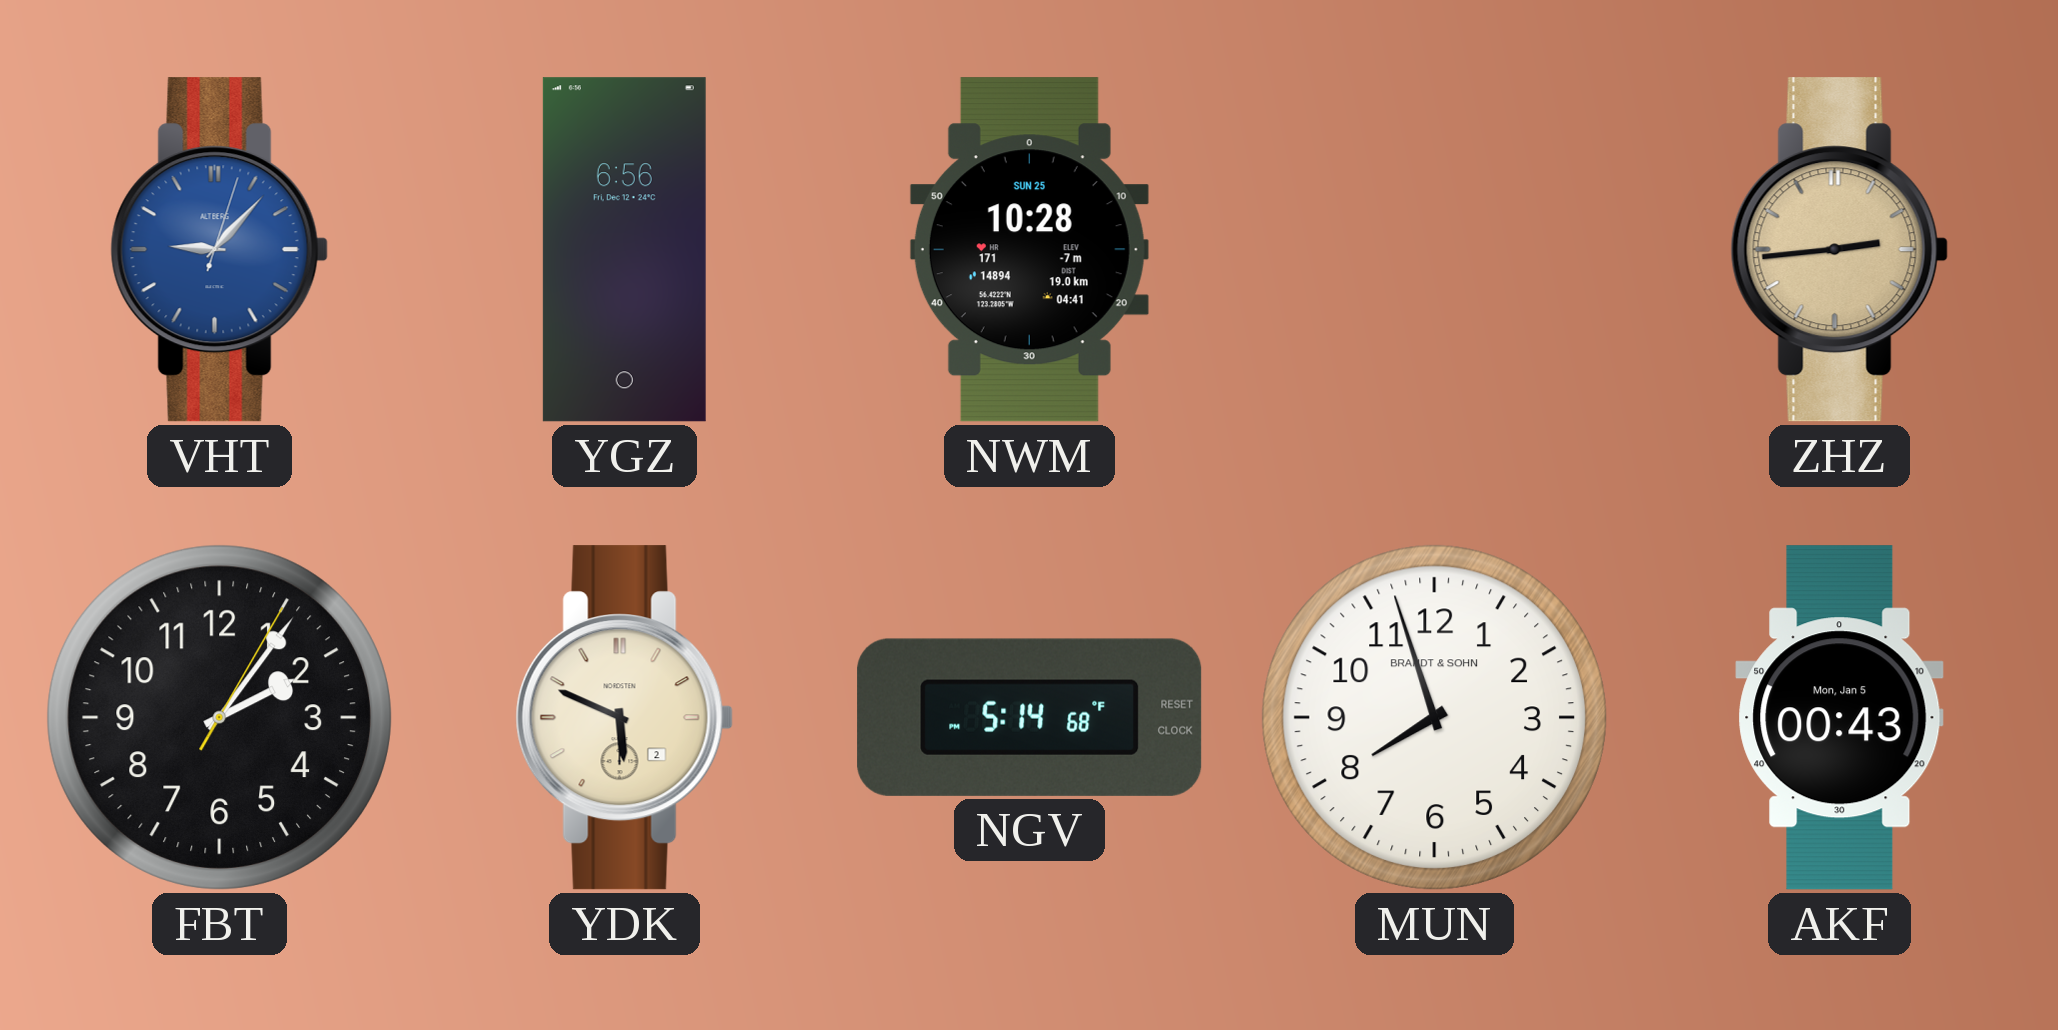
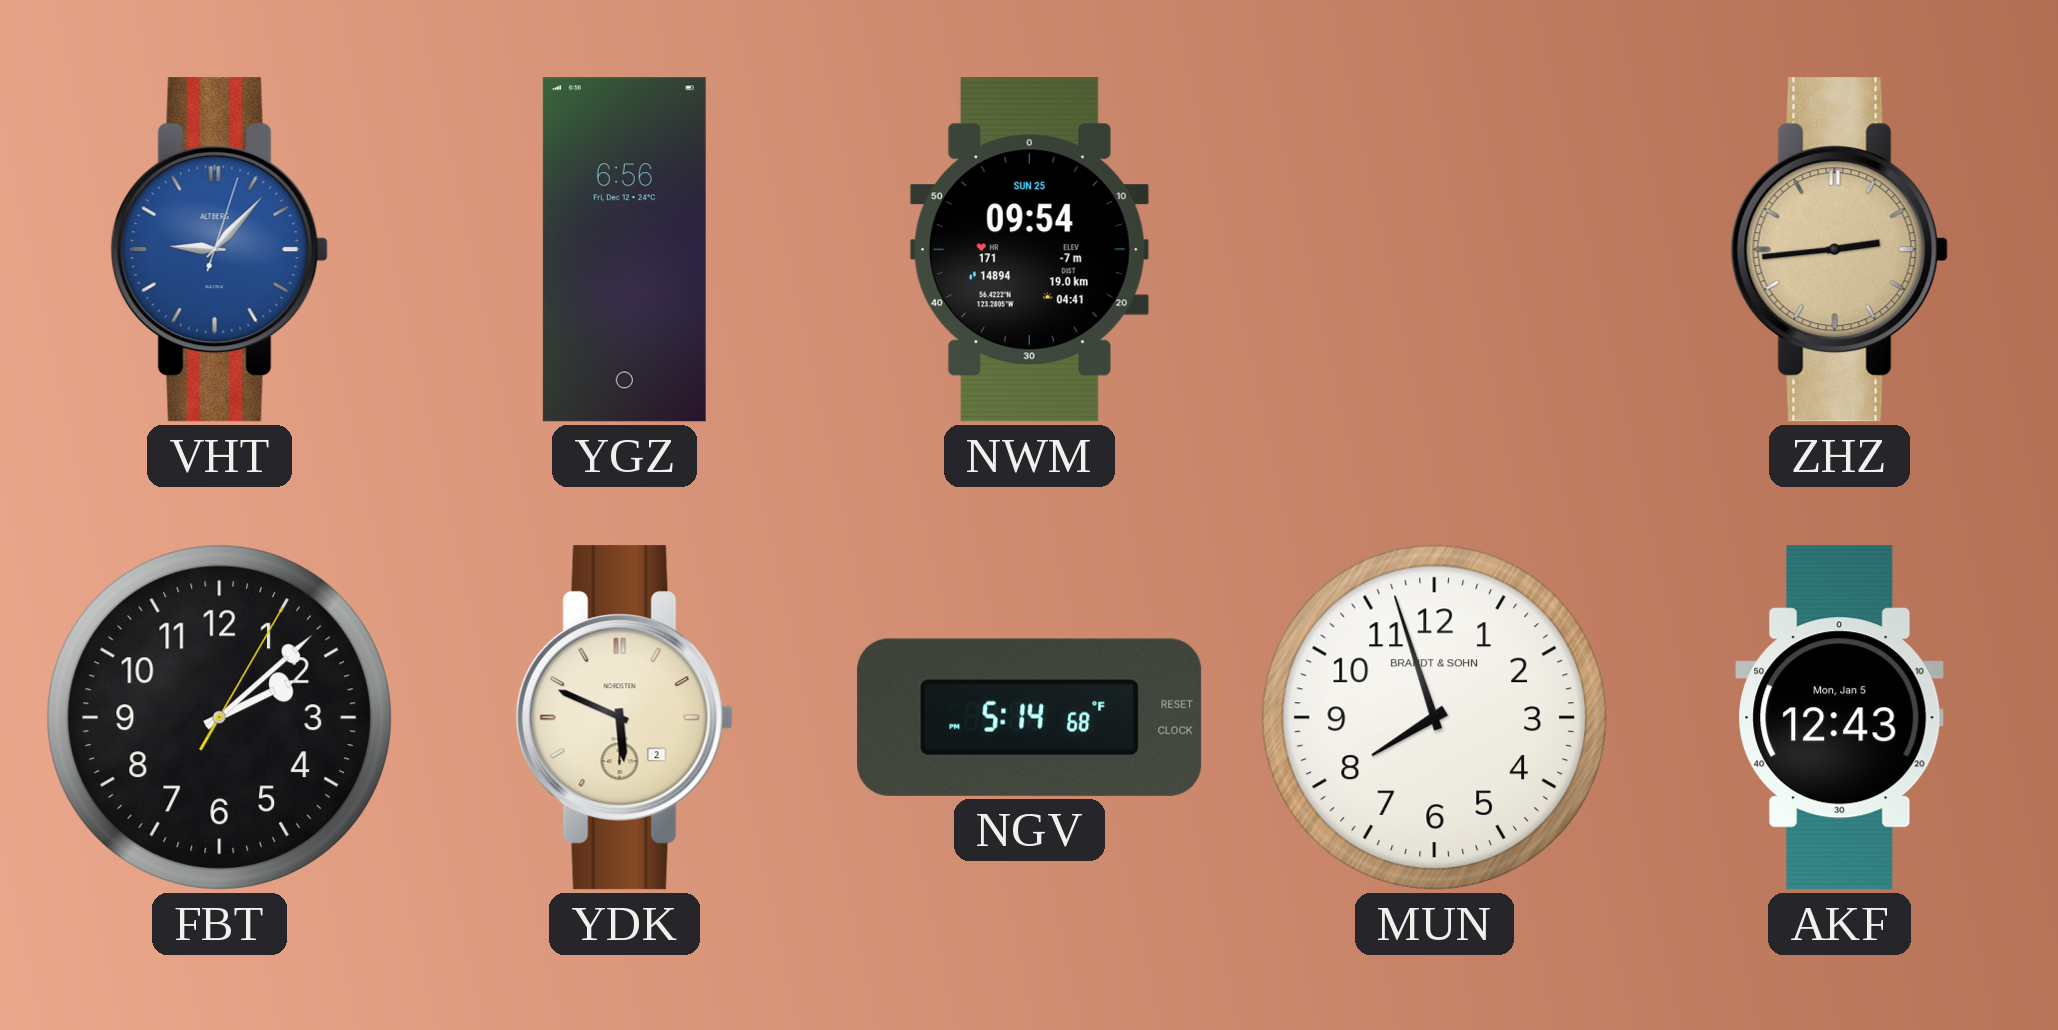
NWM: 10:28 -> 09:54
FBT: 2:06 -> 2:08
AKF: 00:43 -> 12:43
